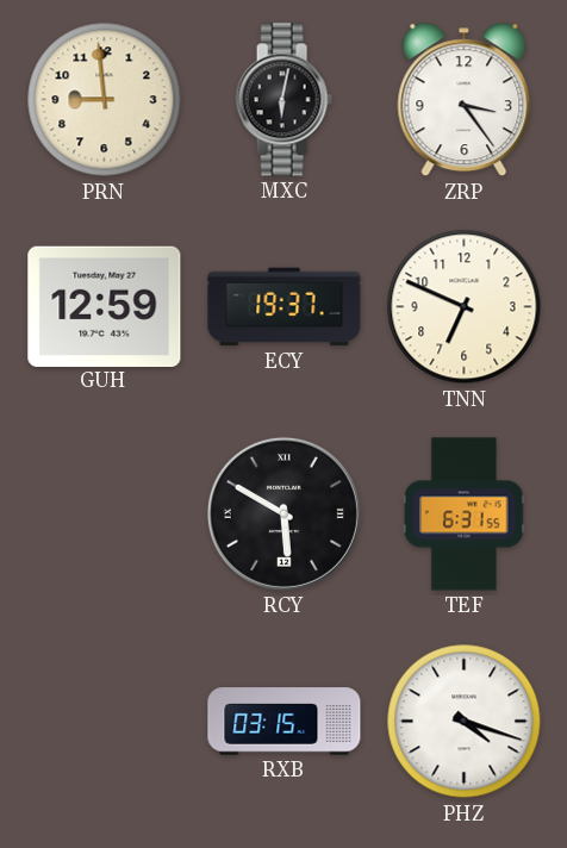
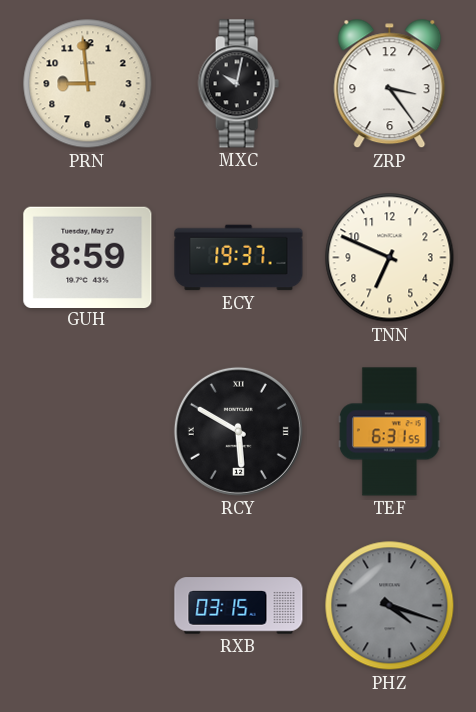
MXC: 6:02 -> 10:02
GUH: 12:59 -> 8:59
PHZ dial: white -> grey
